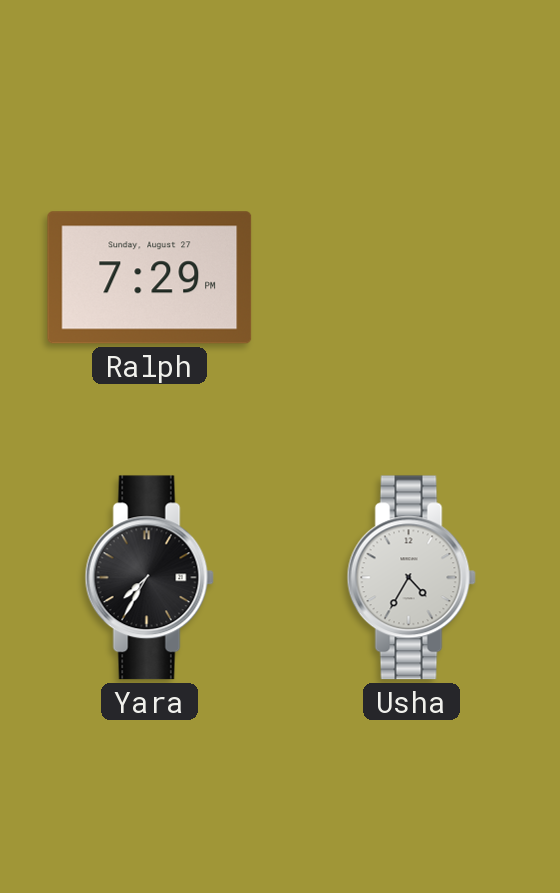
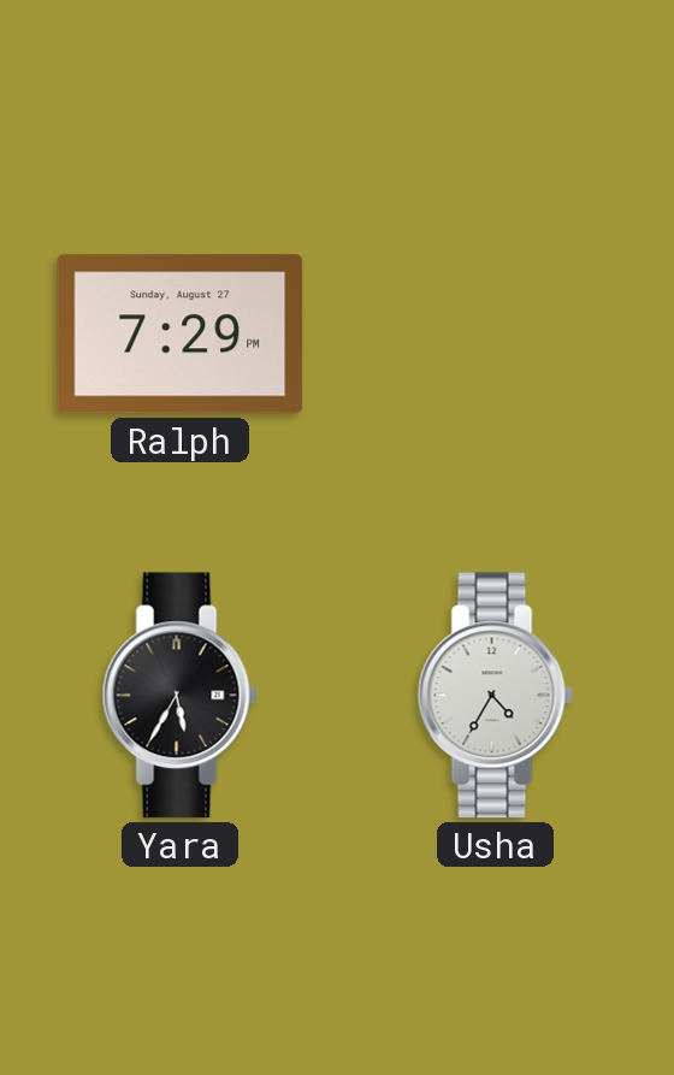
Yara: 7:35 -> 5:35
